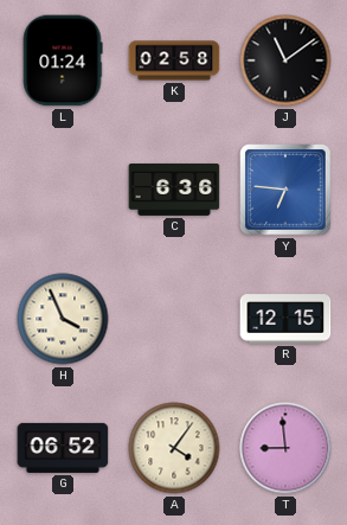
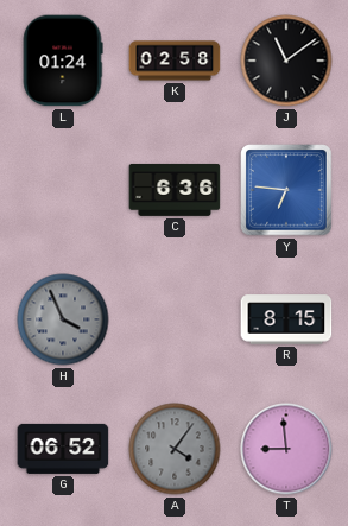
H dial: cream -> grey
R: 12:15 -> 8:15
A dial: cream -> grey
